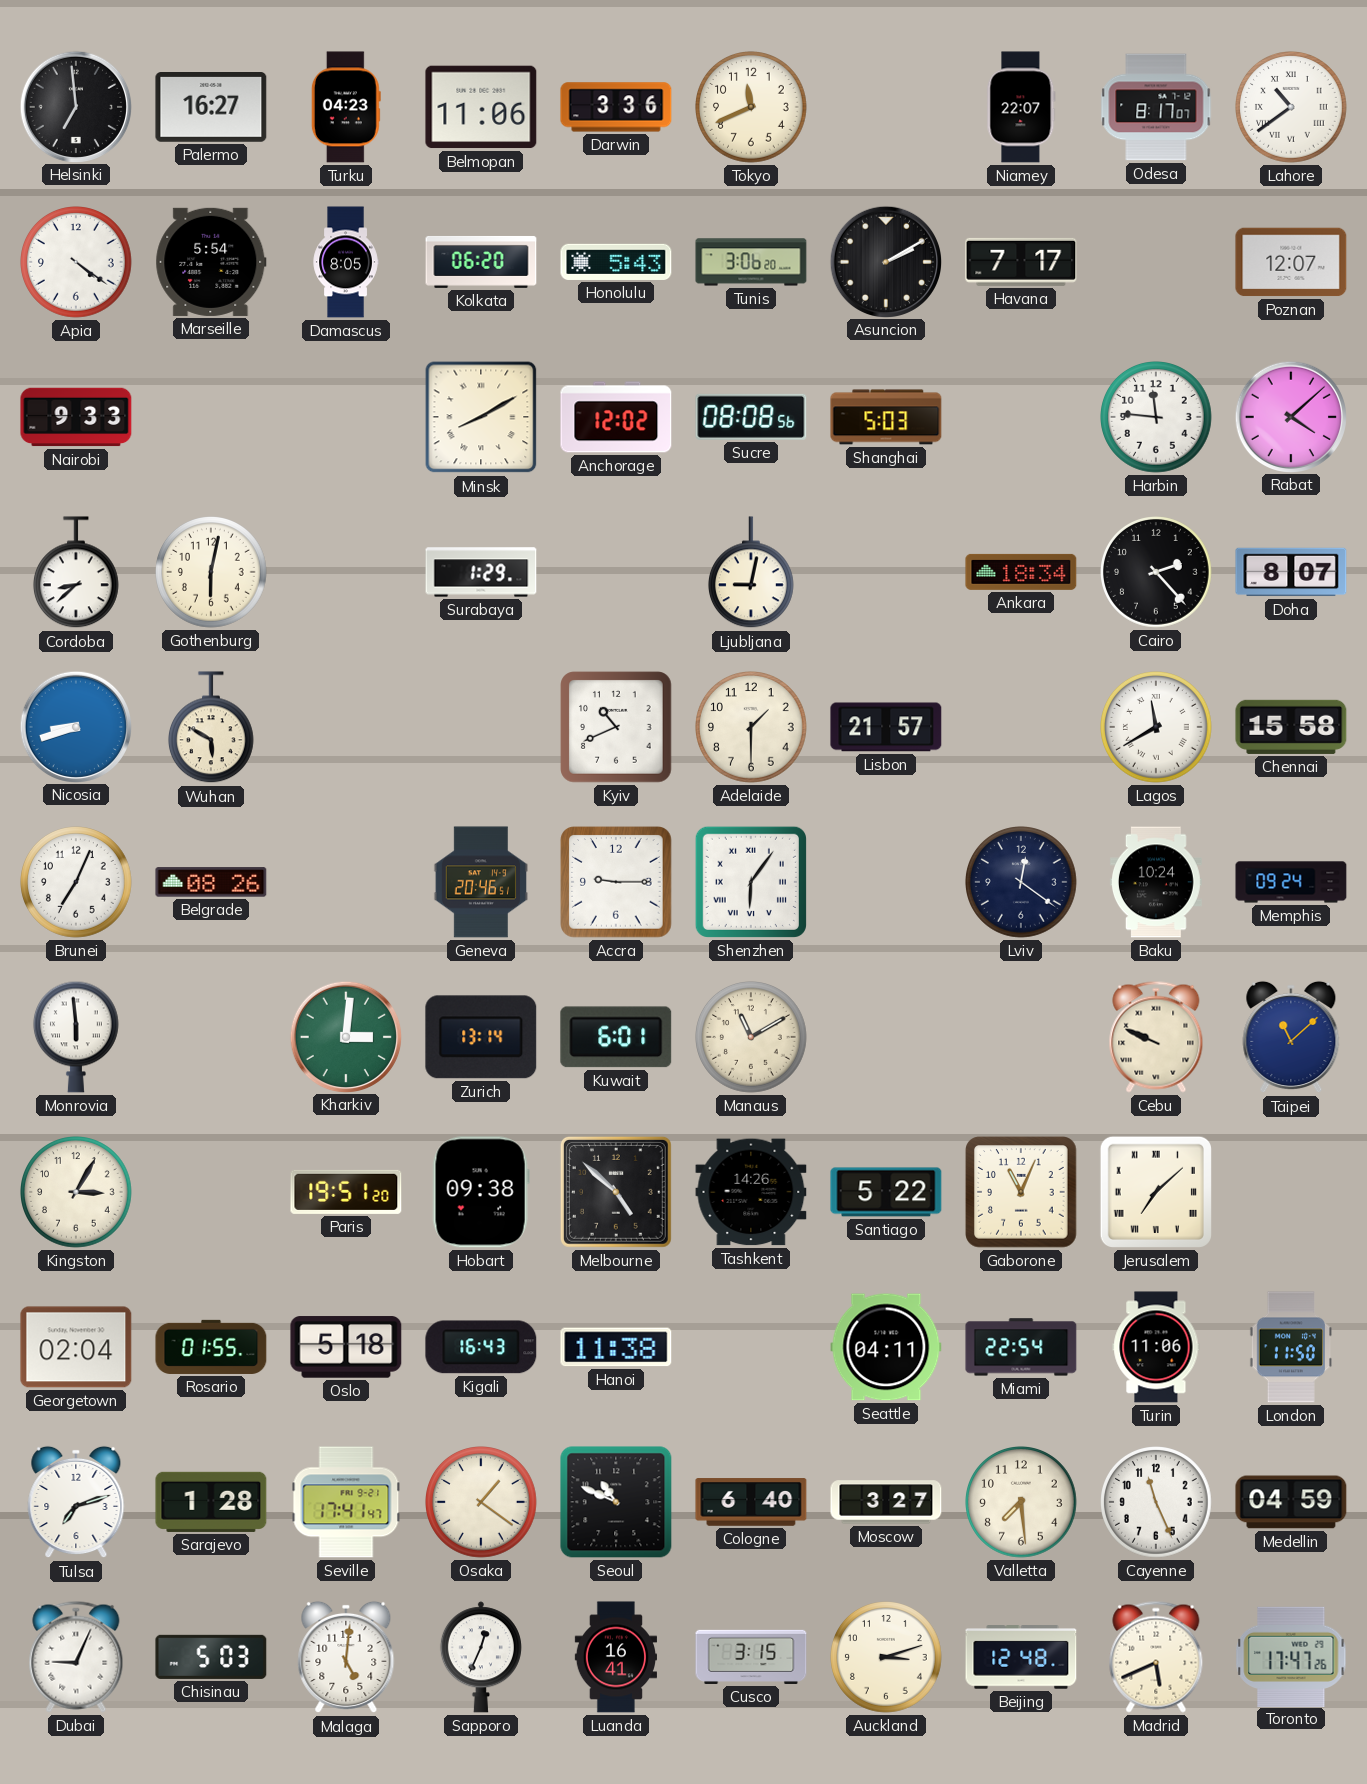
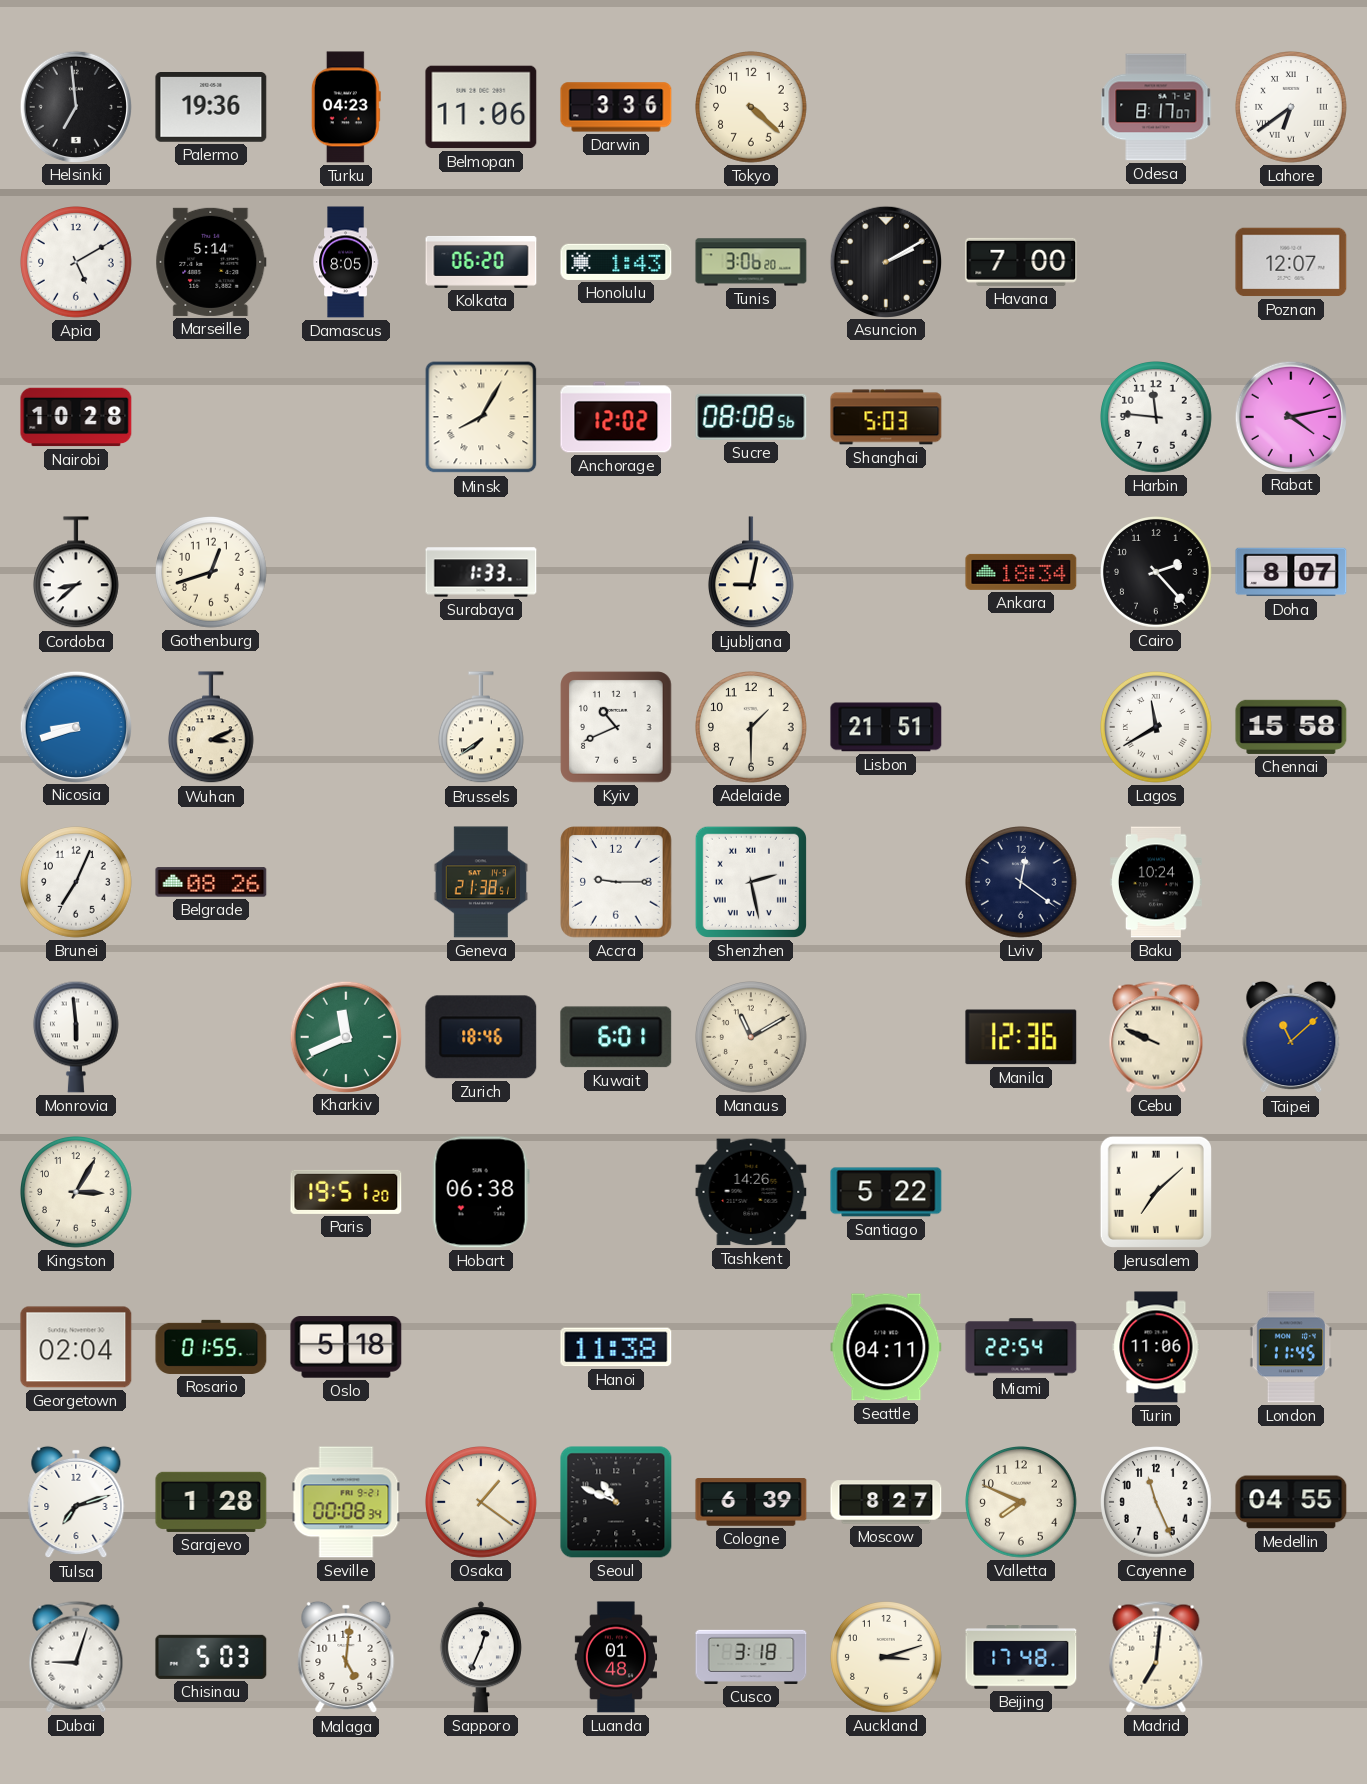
Palermo: 16:27 -> 19:36
Tokyo: 11:41 -> 4:22
Niamey: 22:07 -> none
Lahore: 10:39 -> 6:39
Apia: 4:21 -> 5:10
Marseille: 5:54 -> 5:14
Honolulu: 5:43 -> 1:43
Havana: 7:17 -> 7:00
Nairobi: 9:33 -> 10:28
Minsk: 8:10 -> 8:05
Rabat: 4:08 -> 4:13
Gothenburg: 6:02 -> 12:42
Surabaya: 1:29 -> 1:33
Wuhan: 5:50 -> 3:11
Brussels: none -> 7:39
Lisbon: 21:57 -> 21:51
Geneva: 20:46 -> 21:38
Shenzhen: 6:06 -> 2:28
Memphis: 09:24 -> none
Kharkiv: 3:01 -> 11:41
Zurich: 13:14 -> 18:46
Manila: none -> 12:36
Hobart: 09:38 -> 06:38
Melbourne: 4:52 -> none
Gaborone: 11:04 -> none
Kigali: 16:43 -> none
London: 11:50 -> 11:45
Seville: 17:41 -> 00:08
Cologne: 6:40 -> 6:39
Moscow: 3:27 -> 8:27
Valletta: 7:29 -> 7:49
Medellin: 04:59 -> 04:55
Dubai: 9:04 -> 9:03
Luanda: 16:41 -> 01:48
Cusco: 3:15 -> 3:18
Beijing: 12:48 -> 17:48
Madrid: 5:41 -> 7:01
Toronto: 17:47 -> none
